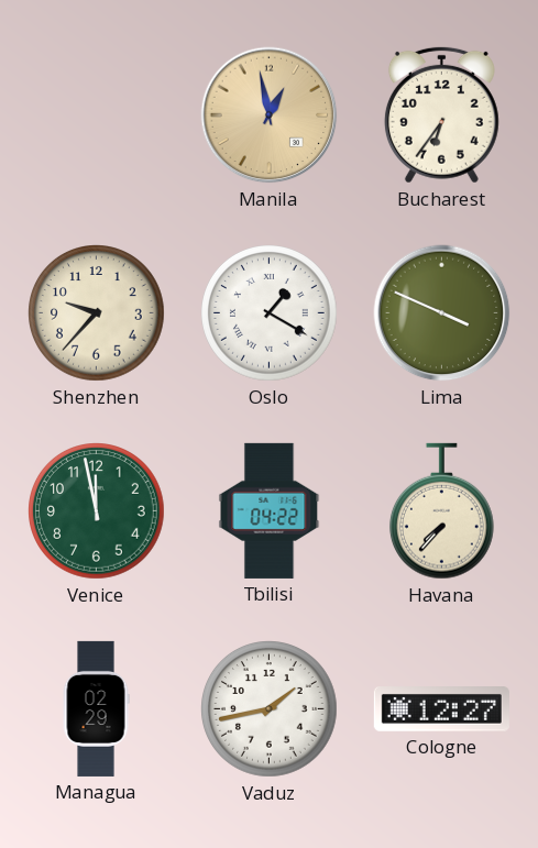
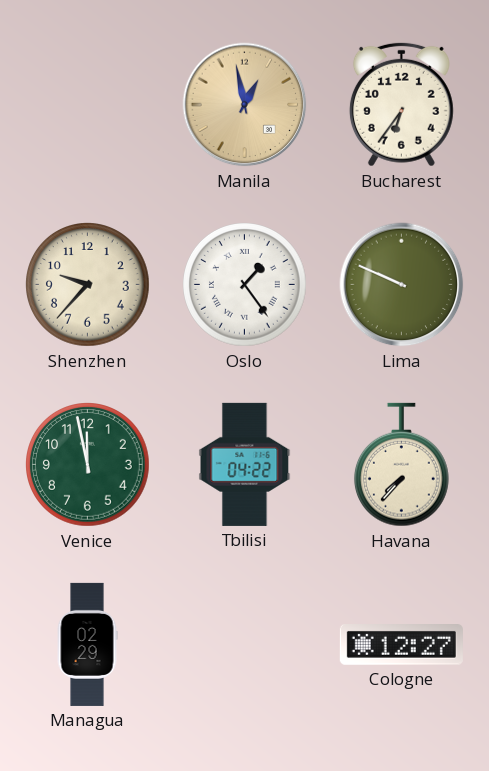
Oslo: 1:20 -> 1:24
Lima: 3:49 -> 9:49
Vaduz: 1:43 -> none
